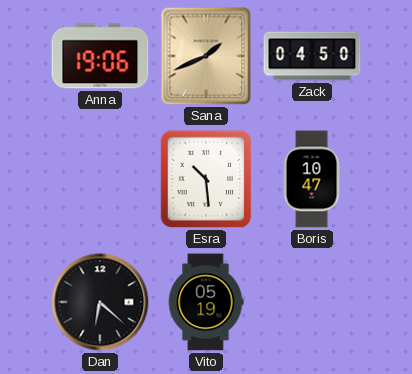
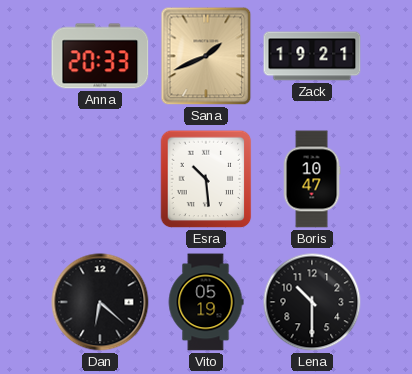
Anna: 19:06 -> 20:33
Zack: 04:50 -> 19:21
Lena: none -> 10:30
